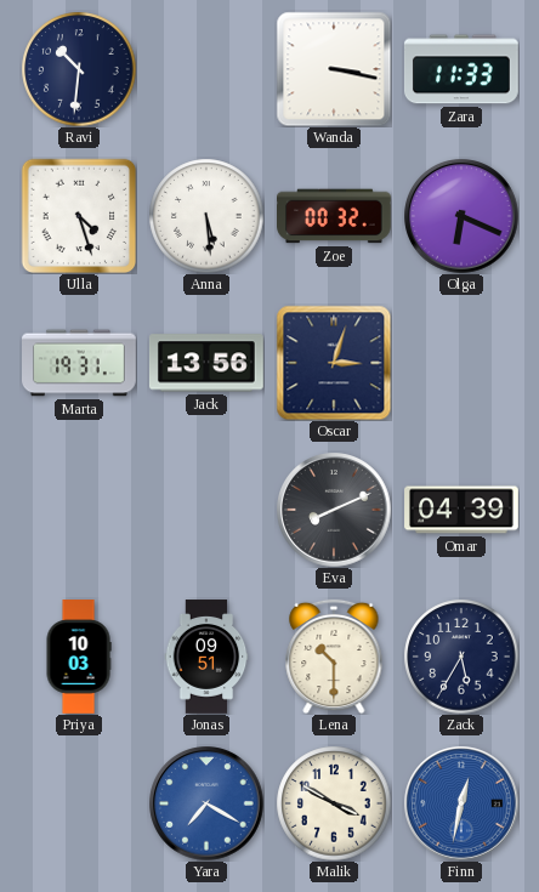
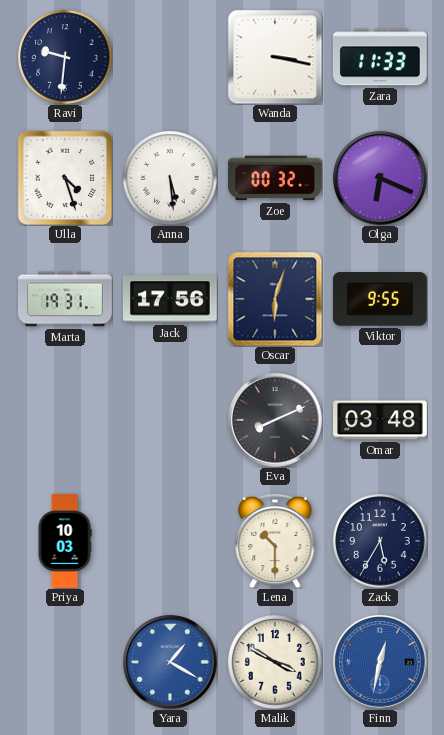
Ravi: 10:31 -> 9:31
Jack: 13:56 -> 17:56
Oscar: 3:03 -> 6:03
Viktor: none -> 9:55
Omar: 04:39 -> 03:48
Jonas: 09:51 -> none
Yara: 7:20 -> 1:20
